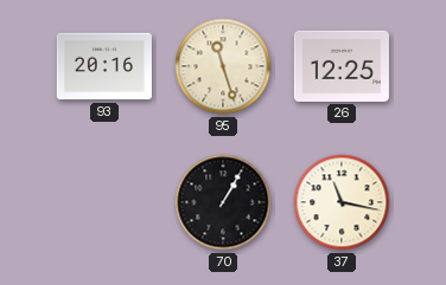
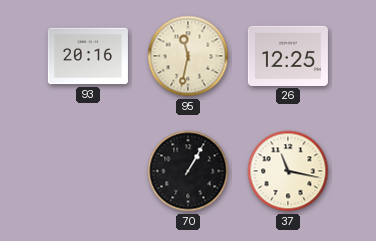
95: 11:27 -> 11:32
